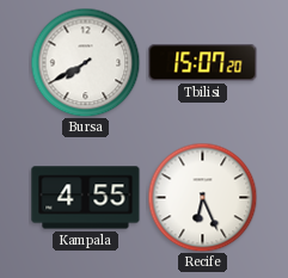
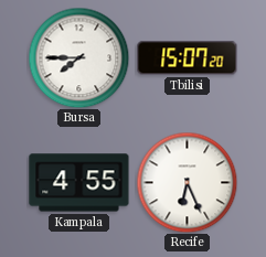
Bursa: 7:40 -> 7:45
